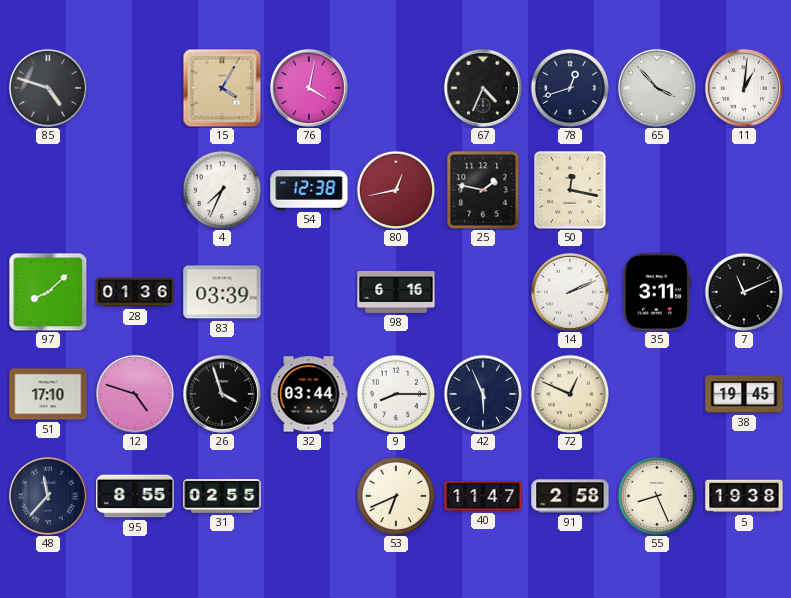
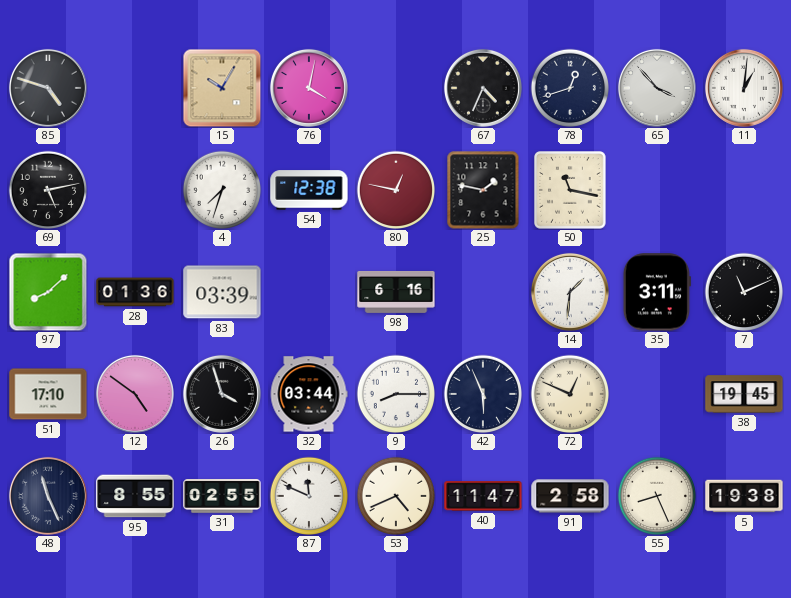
15: 4:05 -> 10:05
69: none -> 5:13
4: 7:34 -> 7:33
80: 12:43 -> 12:47
50: 12:17 -> 11:17
14: 2:11 -> 1:31
12: 4:48 -> 4:51
48: 11:37 -> 11:26
87: none -> 11:49
53: 6:41 -> 4:41
